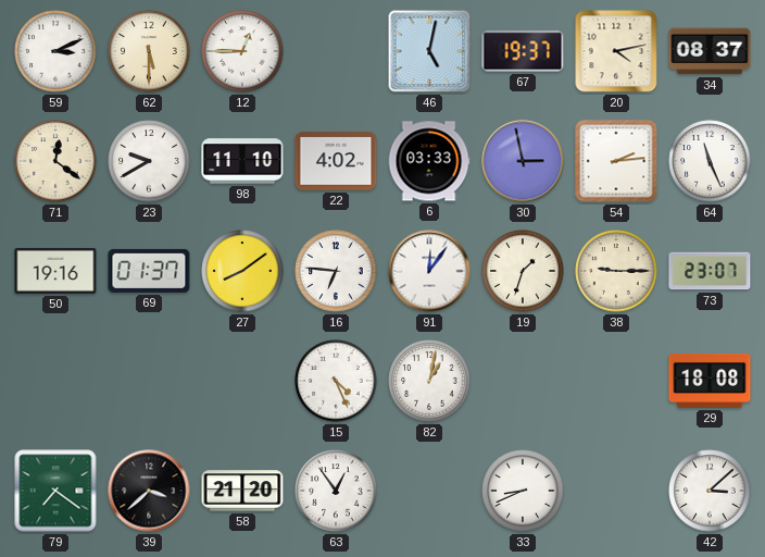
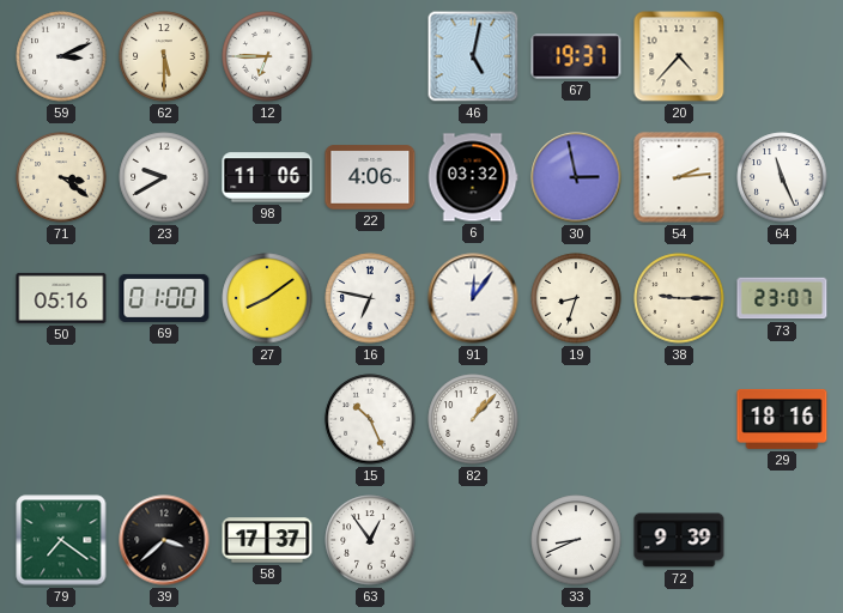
12: 12:45 -> 6:45
20: 4:13 -> 4:37
34: 08:37 -> none
71: 12:21 -> 3:21
98: 11:10 -> 11:06
22: 4:02 -> 4:06
6: 03:33 -> 03:32
50: 19:16 -> 05:16
69: 01:37 -> 01:00
16: 6:46 -> 6:47
19: 1:33 -> 8:33
15: 4:26 -> 10:26
82: 1:02 -> 1:07
29: 18:08 -> 18:16
58: 21:20 -> 17:37
72: none -> 9:39
42: 3:08 -> none
